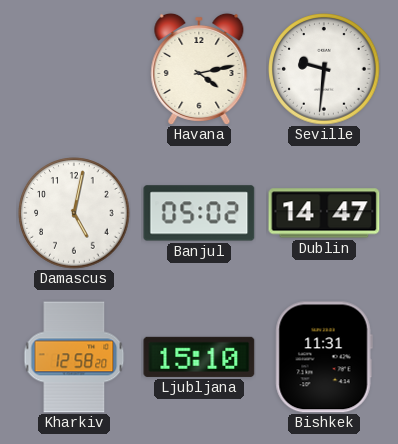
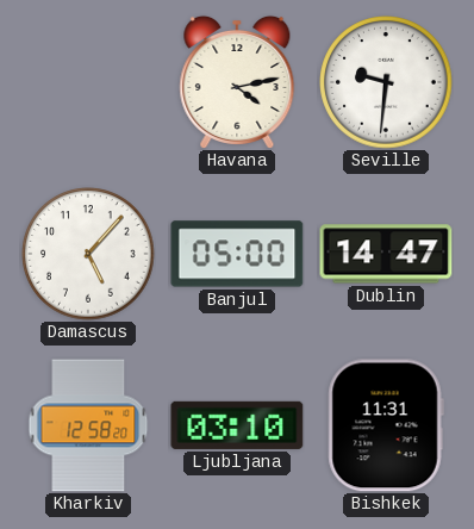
Damascus: 5:02 -> 5:07
Banjul: 05:02 -> 05:00
Ljubljana: 15:10 -> 03:10
